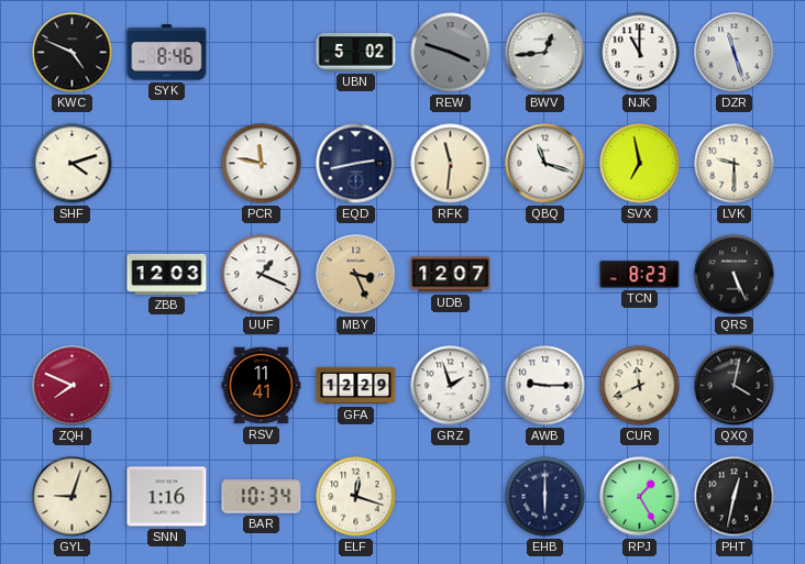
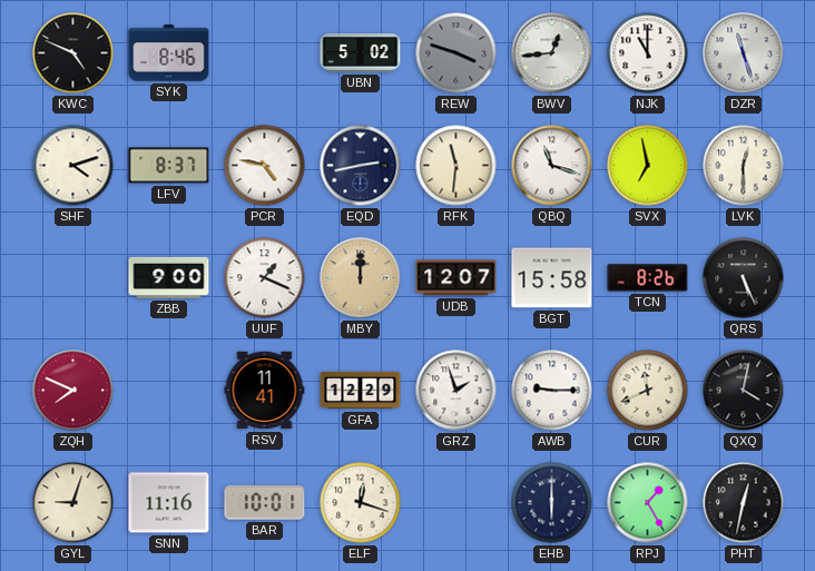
LFV: none -> 8:37
PCR: 11:47 -> 4:47
LVK: 9:30 -> 12:30
ZBB: 12:03 -> 9:00
MBY: 3:26 -> 12:00
BGT: none -> 15:58
TCN: 8:23 -> 8:26
SNN: 1:16 -> 11:16
BAR: 10:34 -> 10:01
